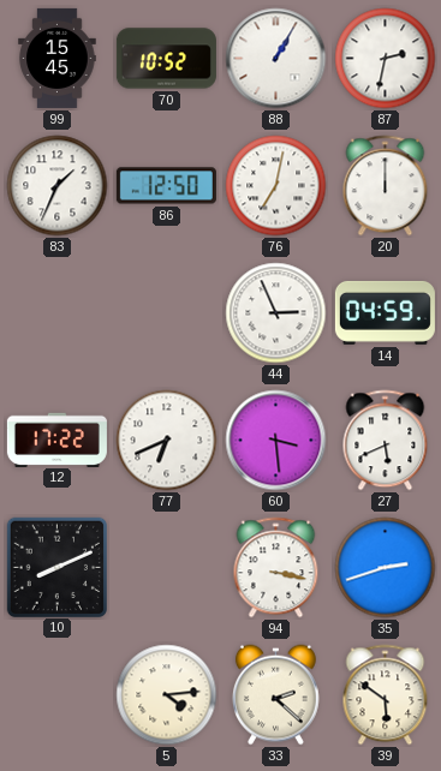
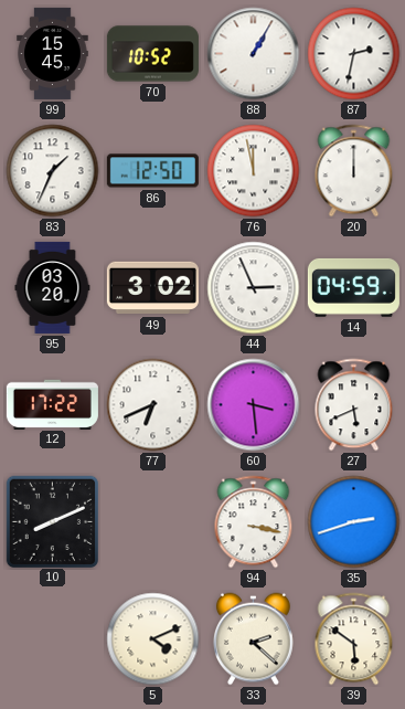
76: 7:02 -> 11:58
95: none -> 03:20
49: none -> 3:02
5: 4:14 -> 4:11
